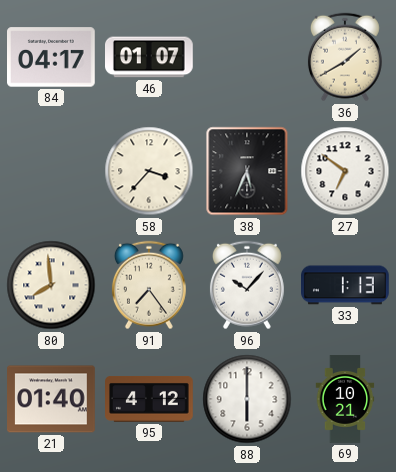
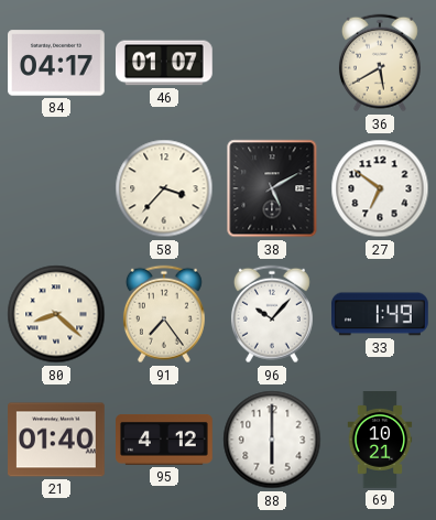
36: 1:40 -> 5:40
38: 5:34 -> 5:10
80: 7:59 -> 8:22
33: 1:13 -> 1:49
